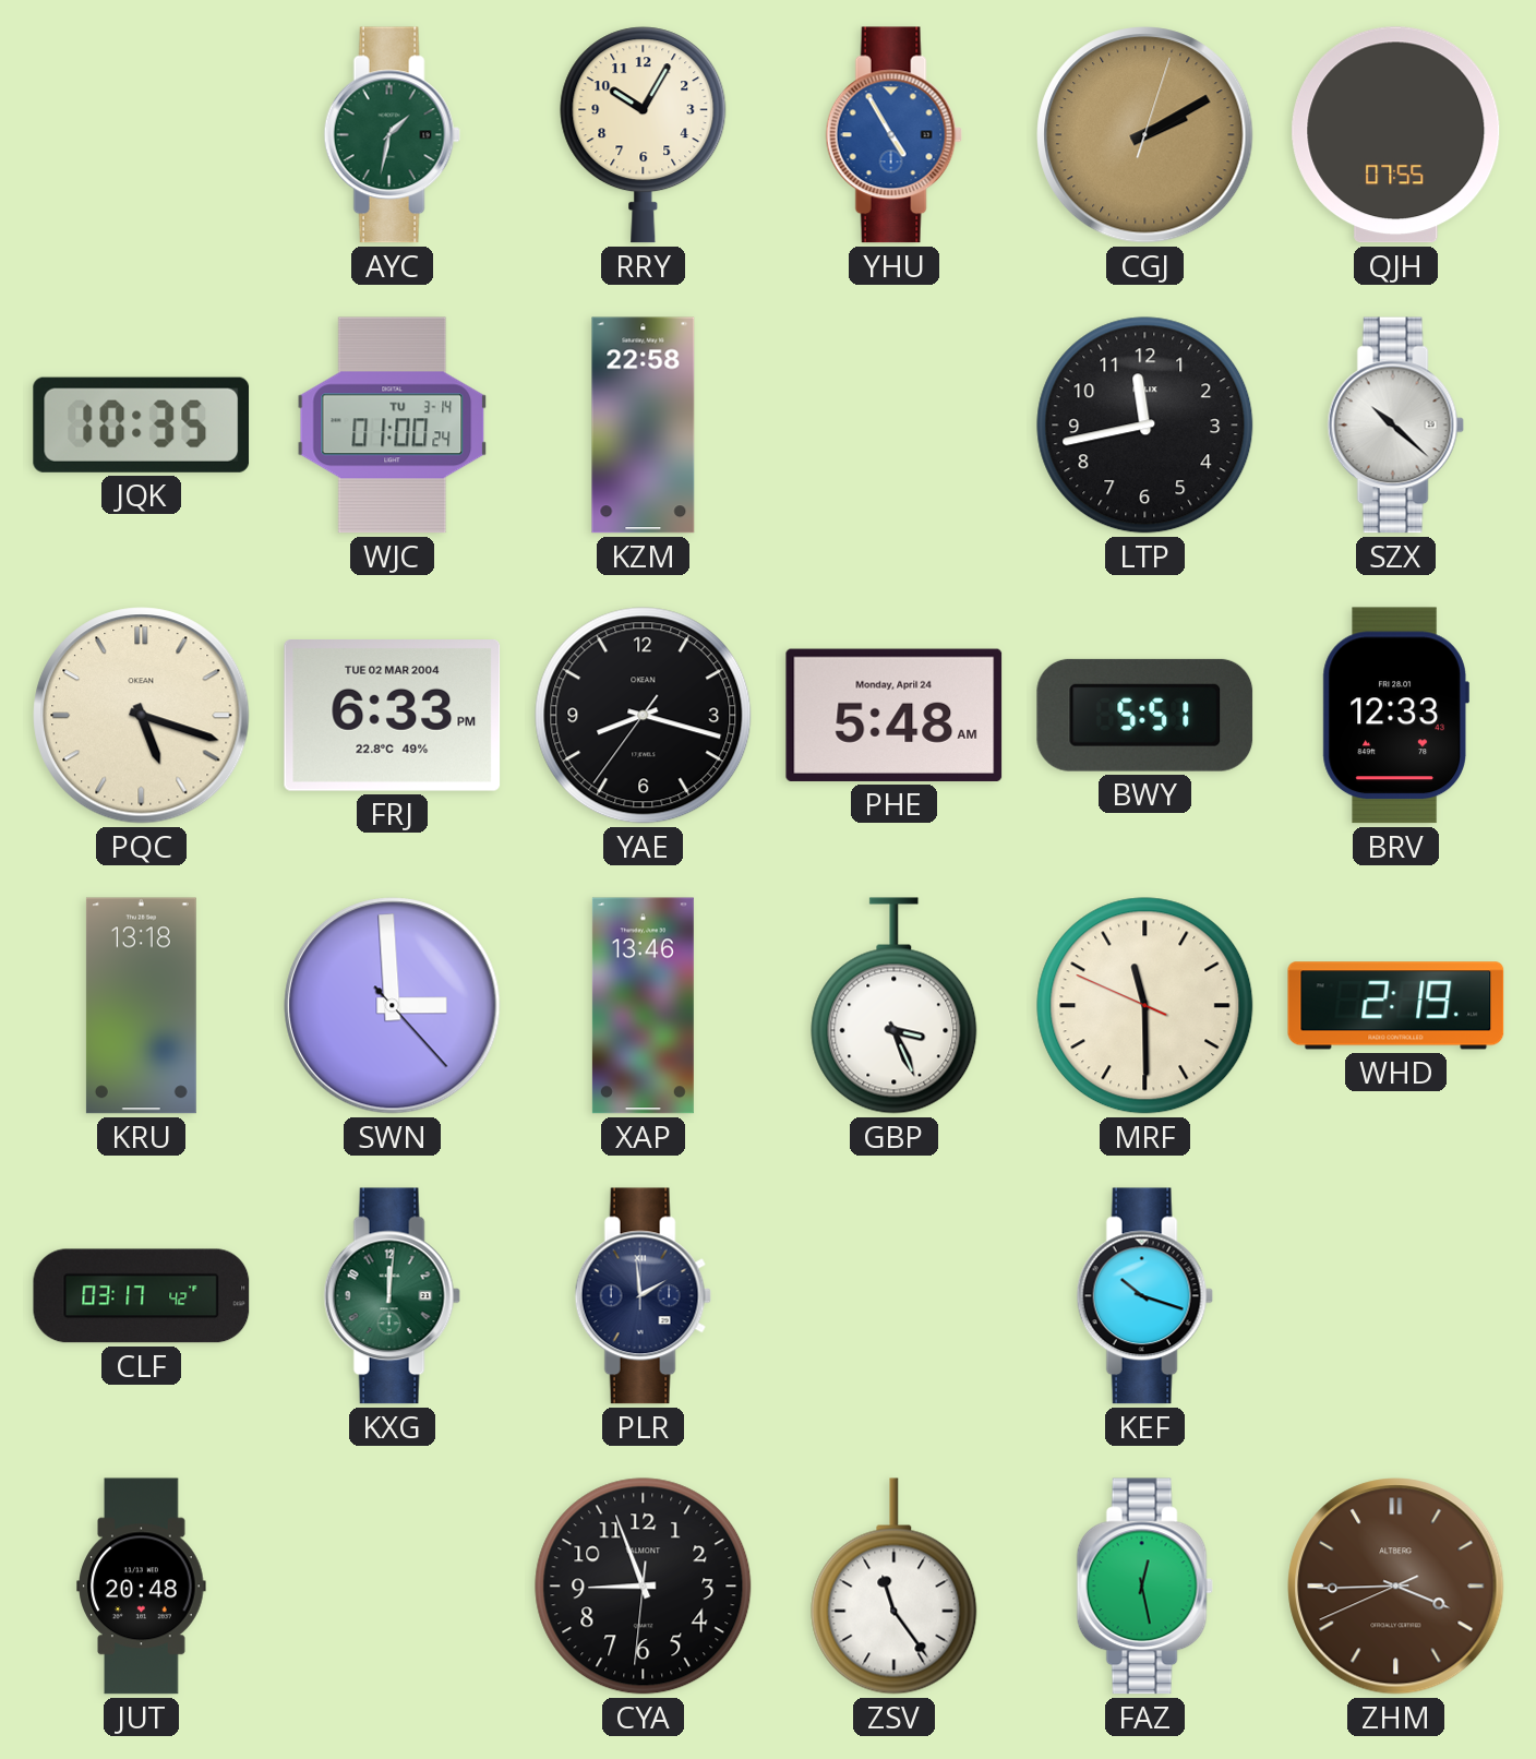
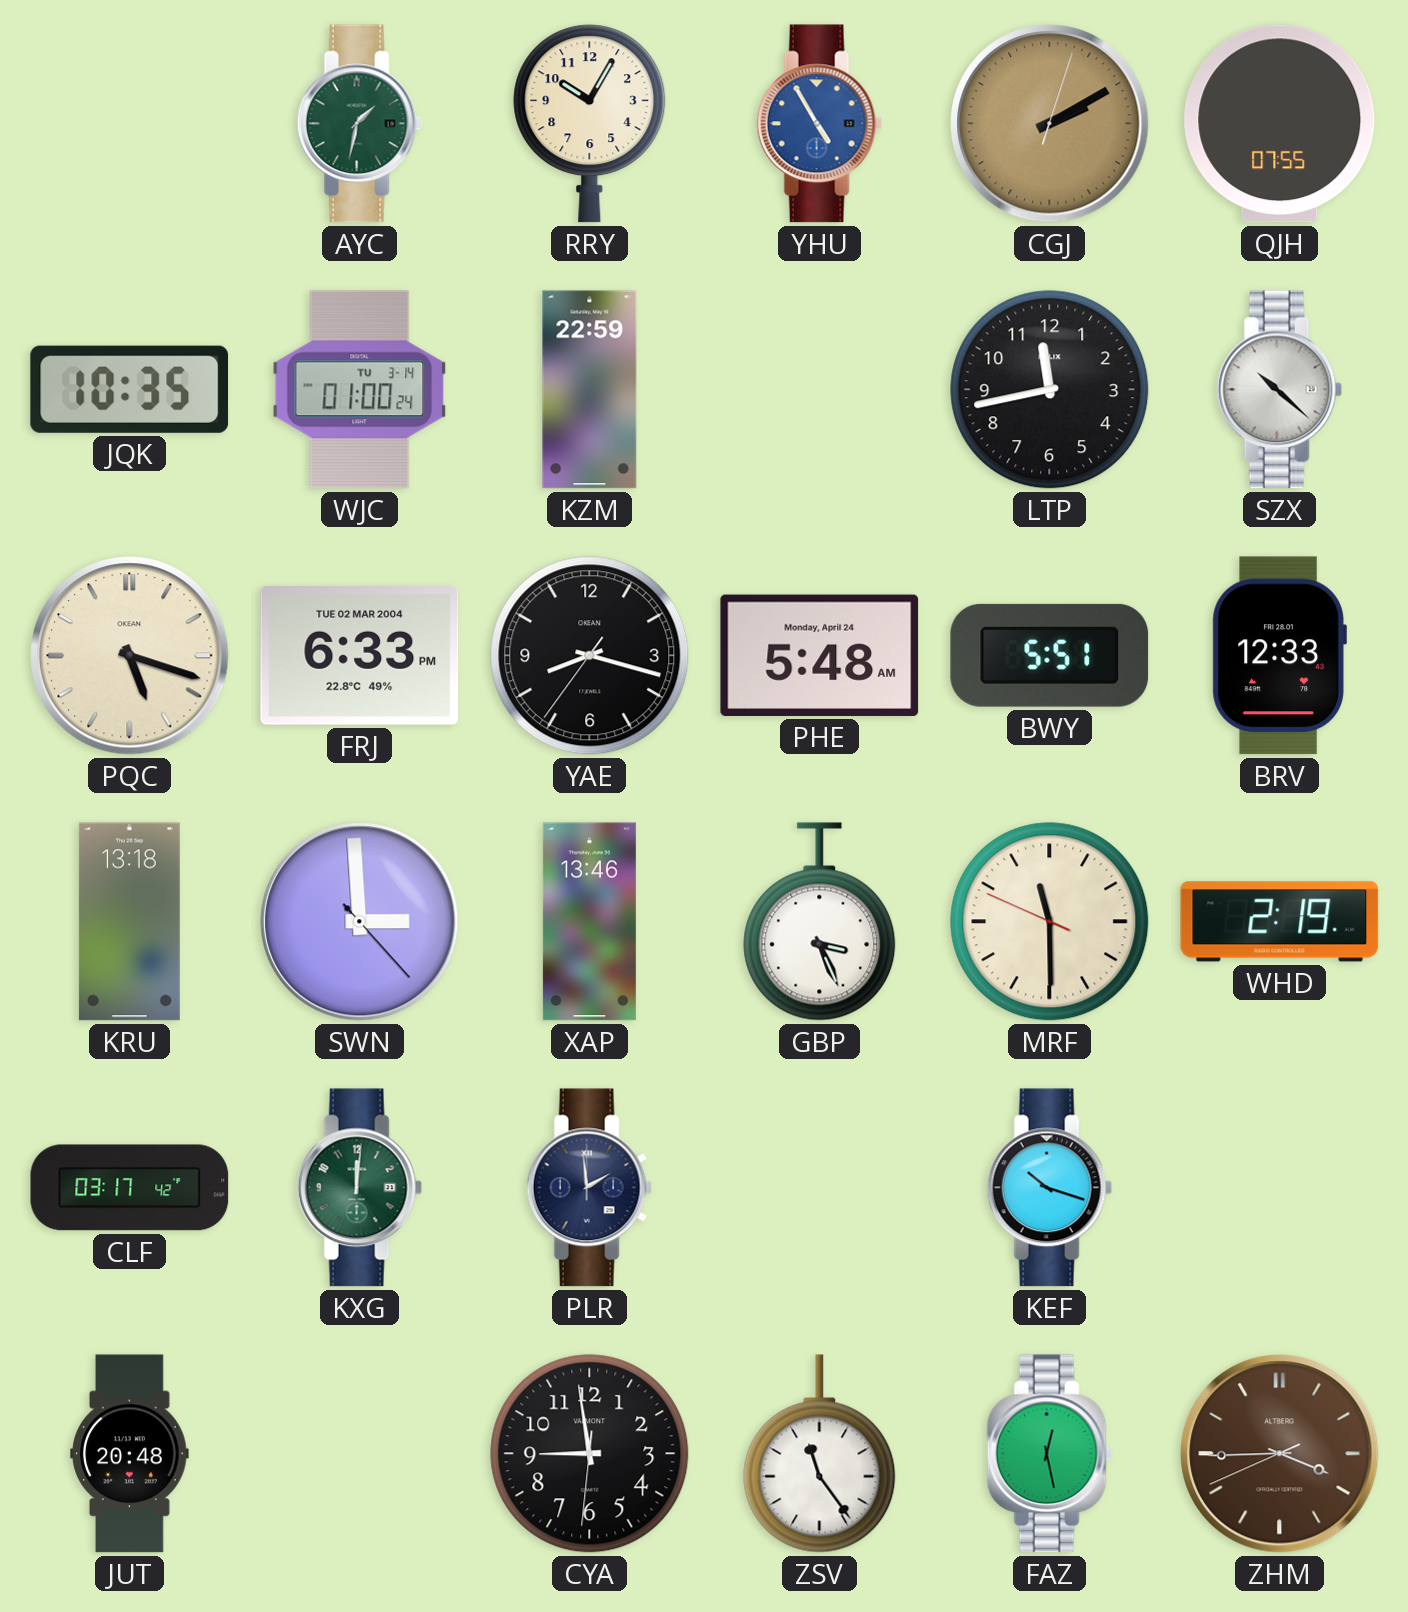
KZM: 22:58 -> 22:59
CYA: 8:56 -> 8:58
